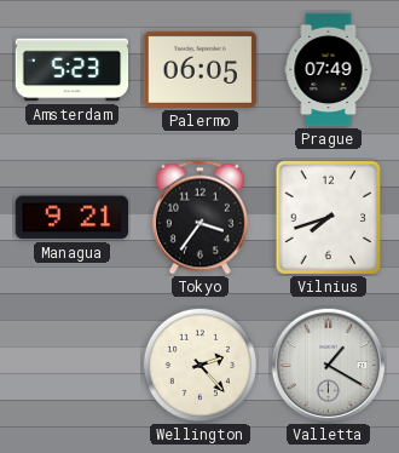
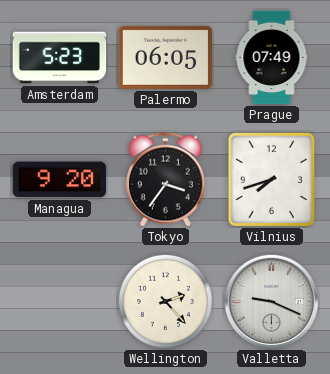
Managua: 9:21 -> 9:20
Valletta: 1:20 -> 9:19
